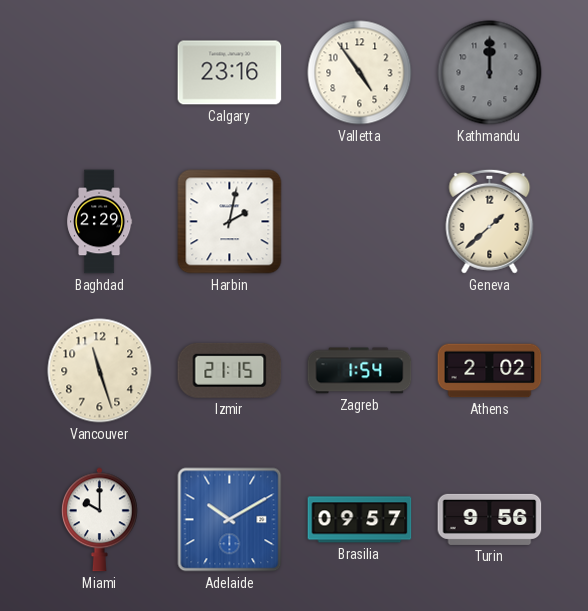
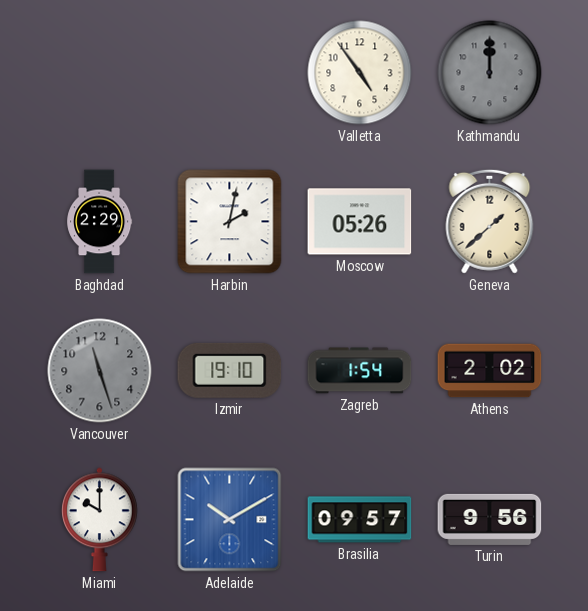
Calgary: 23:16 -> none
Moscow: none -> 05:26
Vancouver dial: cream -> grey
Izmir: 21:15 -> 19:10
